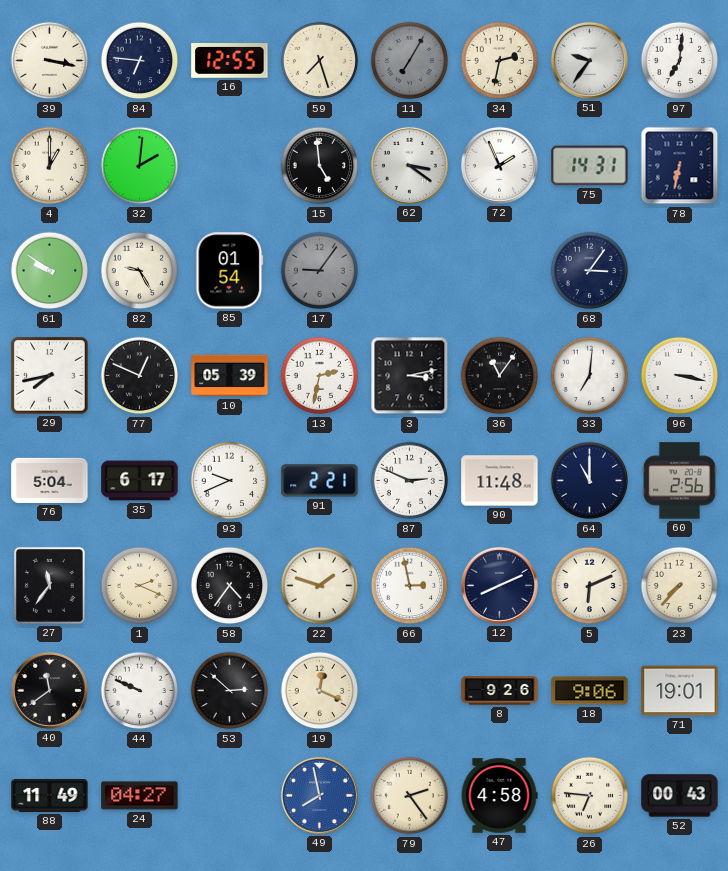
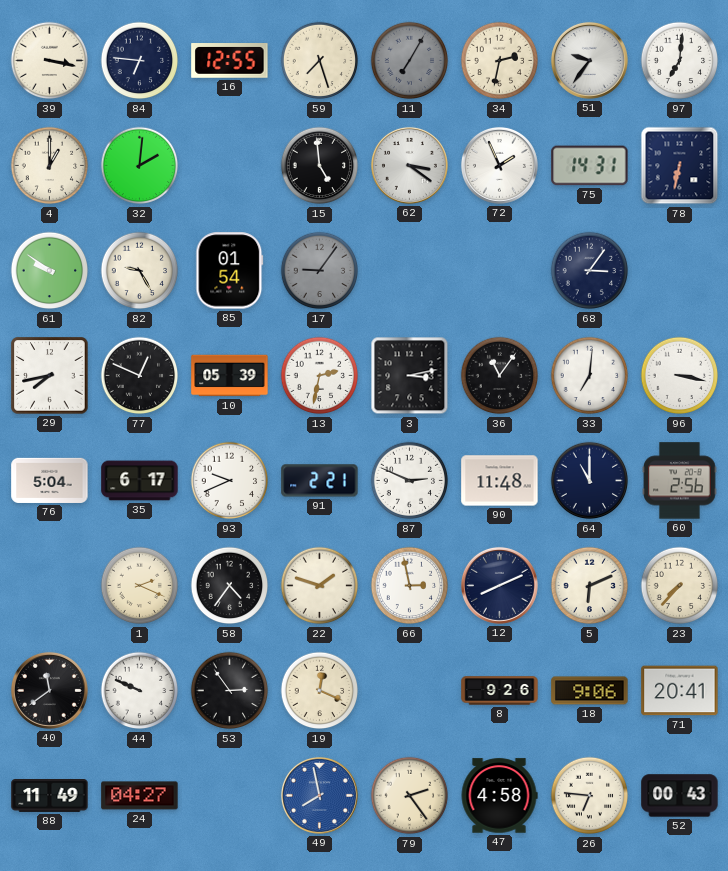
27: 11:36 -> none
53: 2:52 -> 2:54
71: 19:01 -> 20:41
